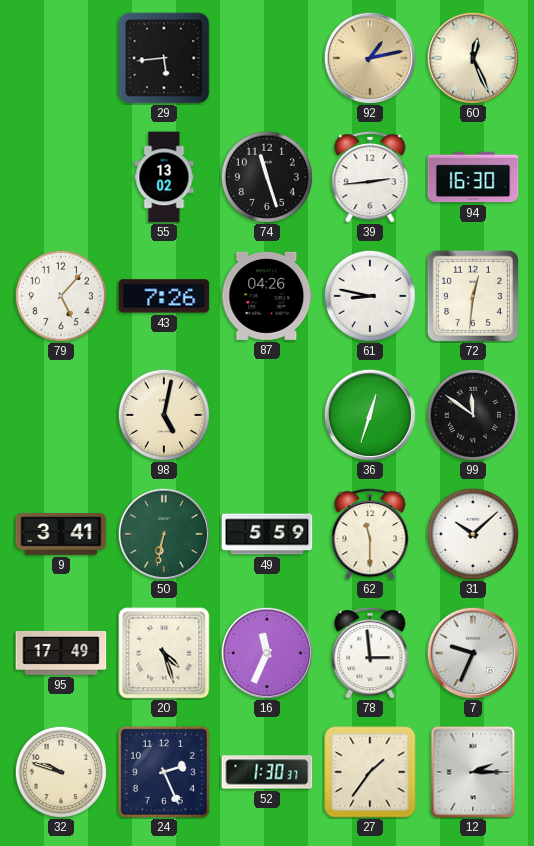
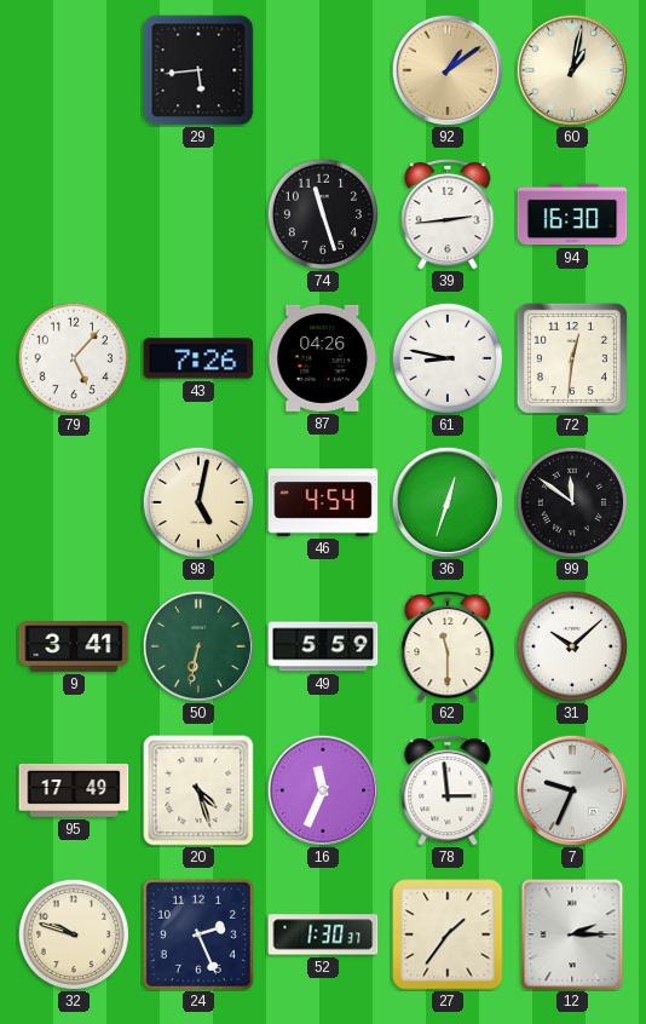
92: 1:13 -> 1:09
60: 12:26 -> 1:02
55: 13:02 -> none
46: none -> 4:54
